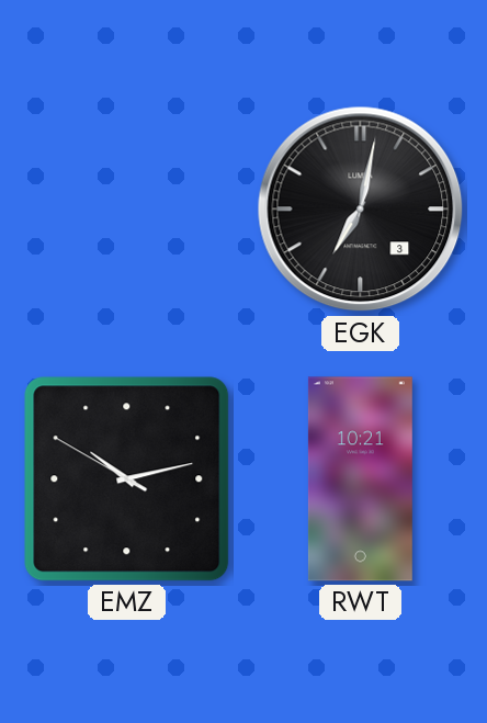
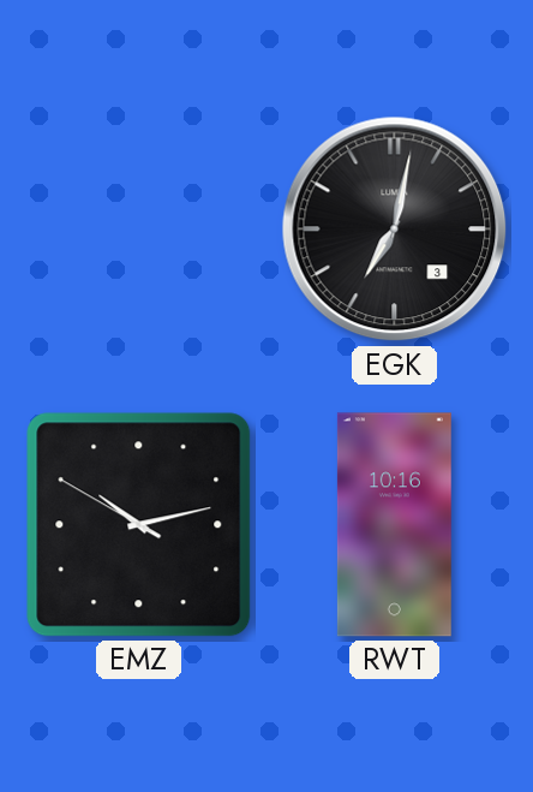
RWT: 10:21 -> 10:16
